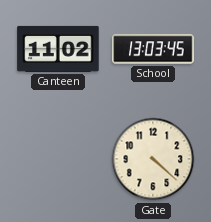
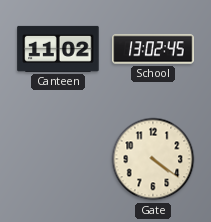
School: 13:03 -> 13:02
Gate: 4:22 -> 4:21
